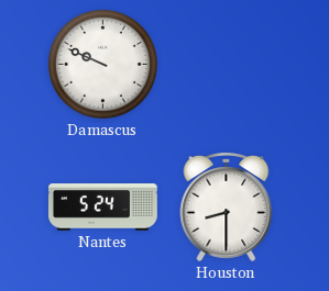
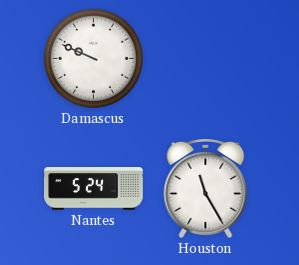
Houston: 8:30 -> 11:25
